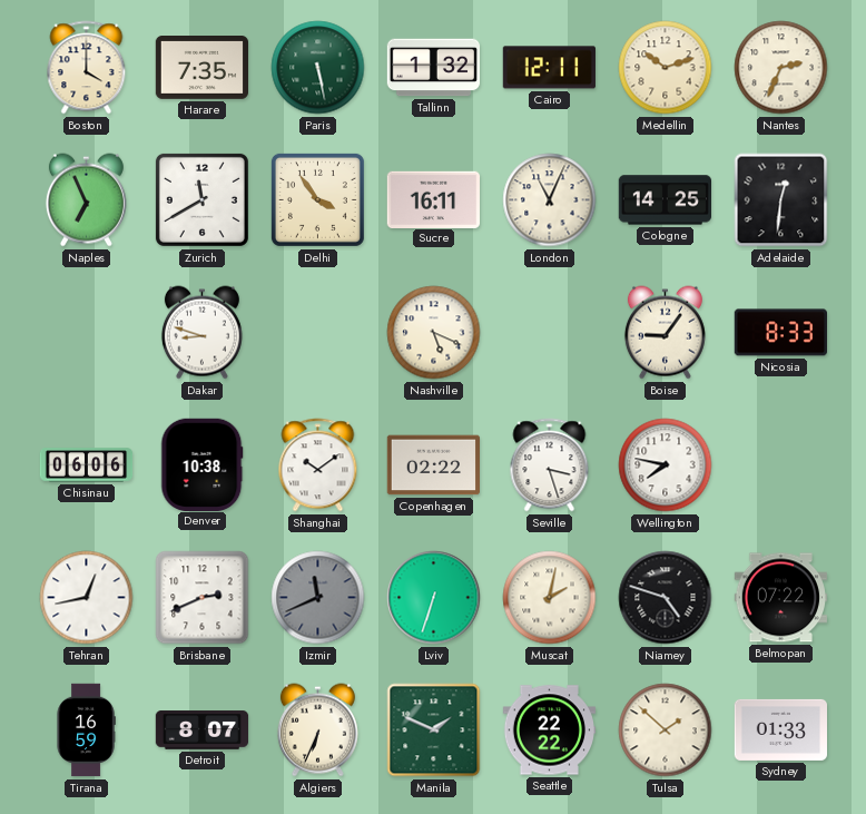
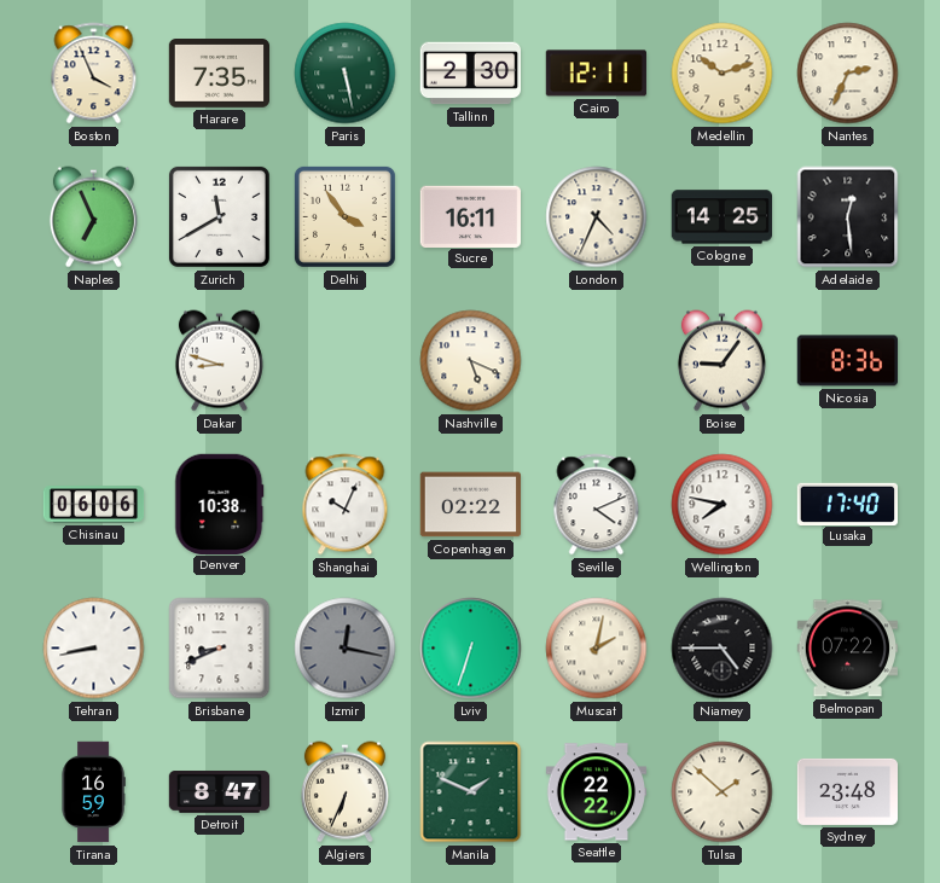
Boston: 4:00 -> 3:56
Tallinn: 1:32 -> 2:30
London: 11:04 -> 4:34
Adelaide: 12:31 -> 12:29
Nicosia: 8:33 -> 8:36
Shanghai: 10:09 -> 10:04
Seville: 3:27 -> 4:11
Lusaka: none -> 17:40
Tehran: 12:43 -> 8:43
Brisbane: 2:41 -> 8:41
Izmir: 11:41 -> 12:17
Niamey: 4:48 -> 4:45
Detroit: 8:07 -> 8:47
Sydney: 01:33 -> 23:48
